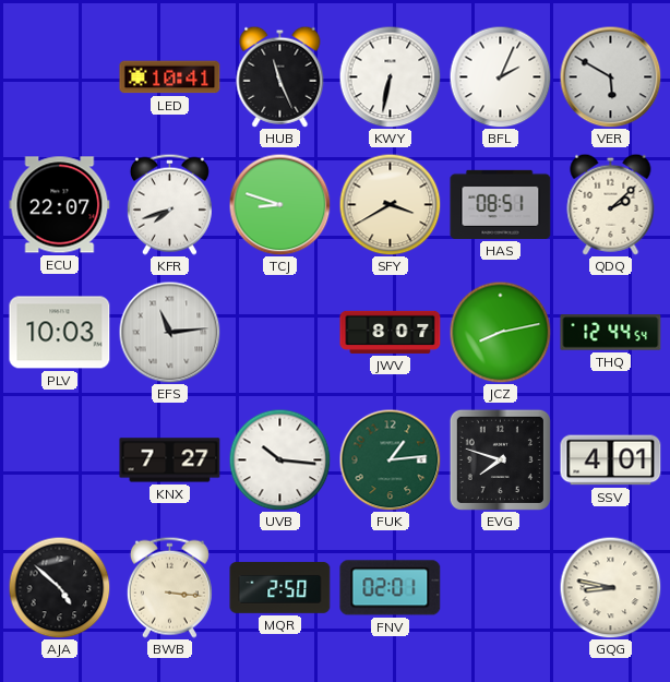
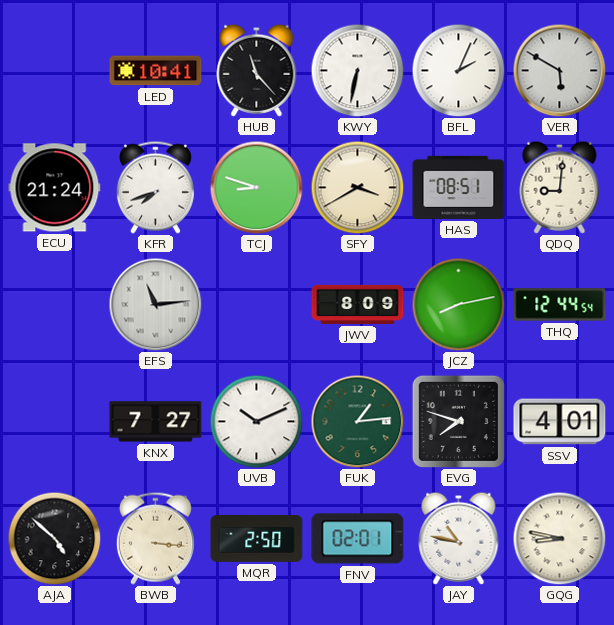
HUB: 11:26 -> 11:23
ECU: 22:07 -> 21:24
QDQ: 2:08 -> 9:01
PLV: 10:03 -> none
JWV: 8:07 -> 8:09
UVB: 10:16 -> 10:11
JAY: none -> 10:47
